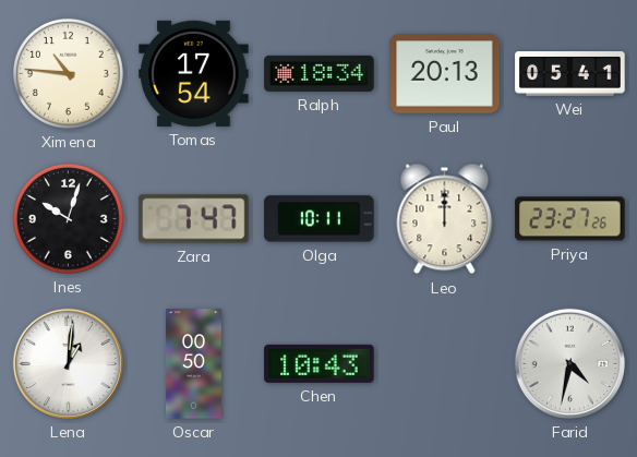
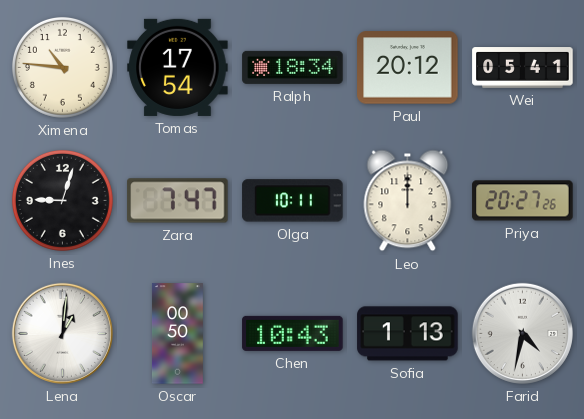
Paul: 20:13 -> 20:12
Ines: 10:03 -> 9:03
Priya: 23:27 -> 20:27
Sofia: none -> 1:13
